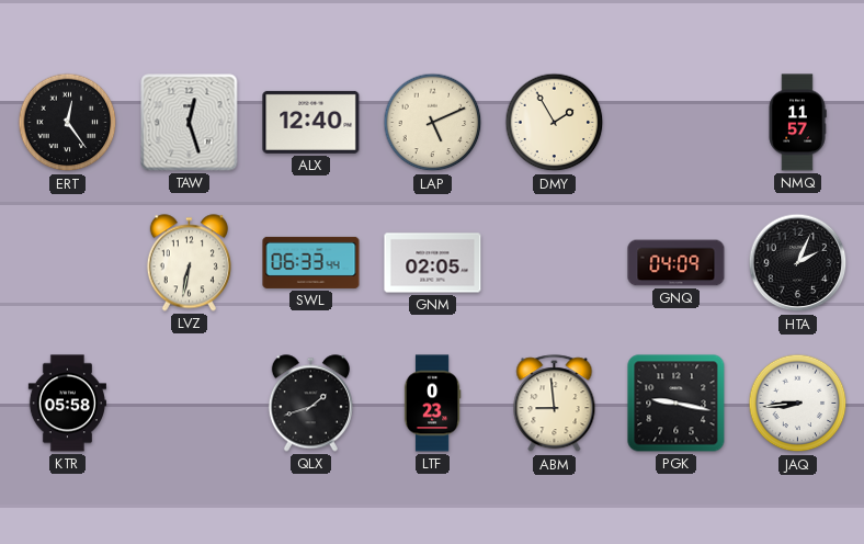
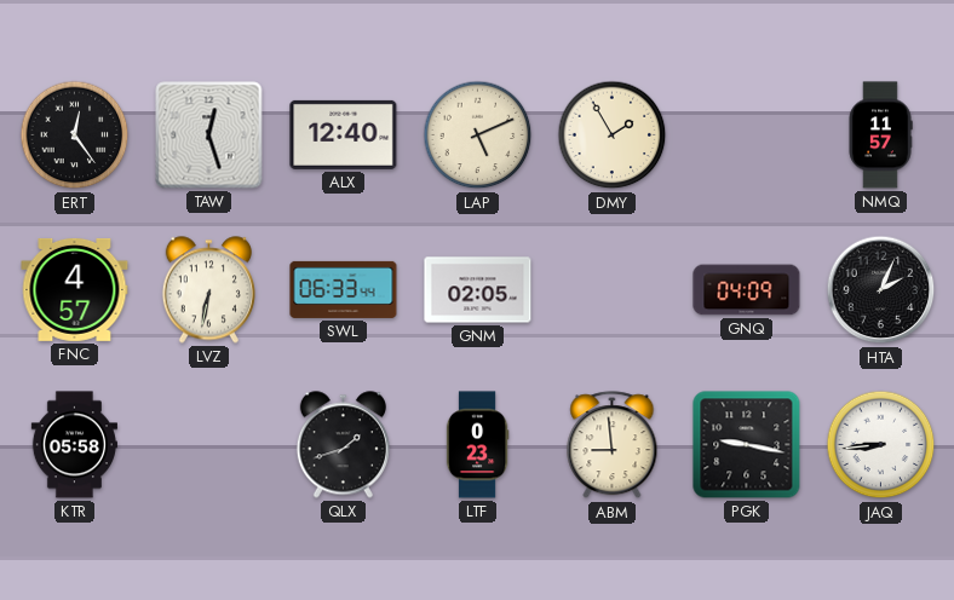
FNC: none -> 4:57
